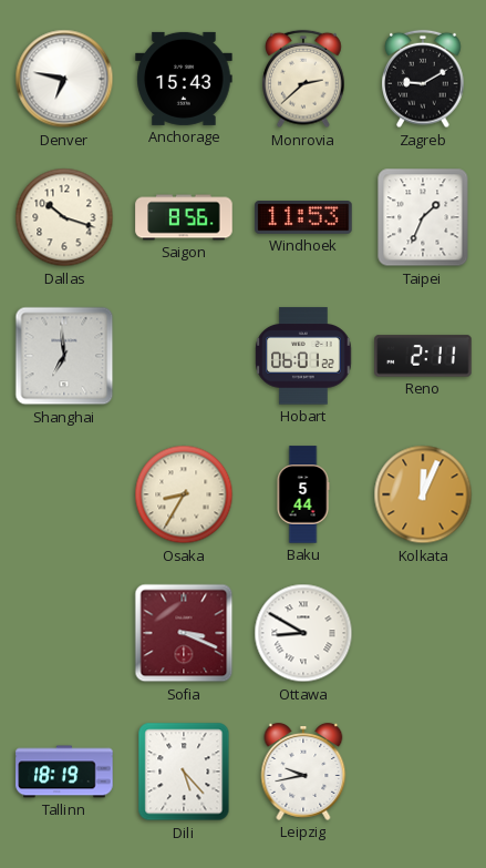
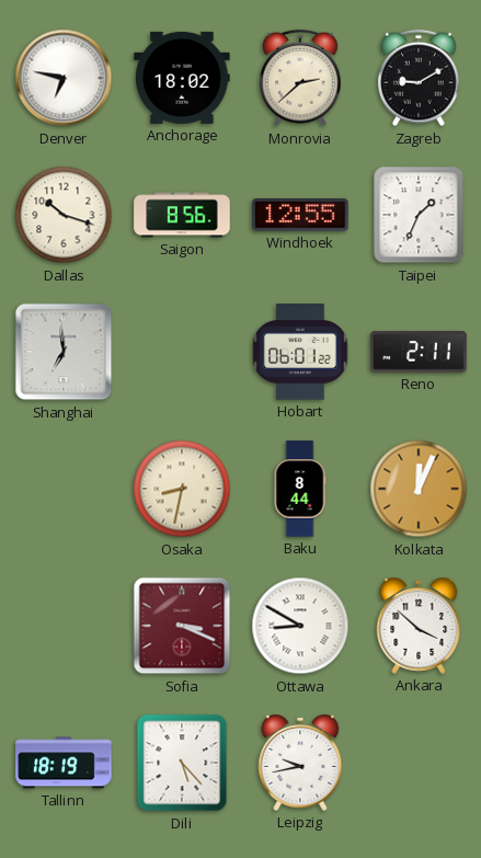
Anchorage: 15:43 -> 18:02
Windhoek: 11:53 -> 12:55
Osaka: 8:35 -> 8:32
Baku: 5:44 -> 8:44
Ankara: none -> 3:52
